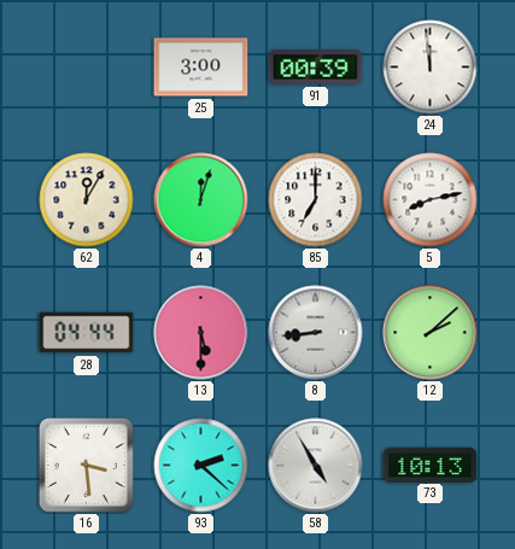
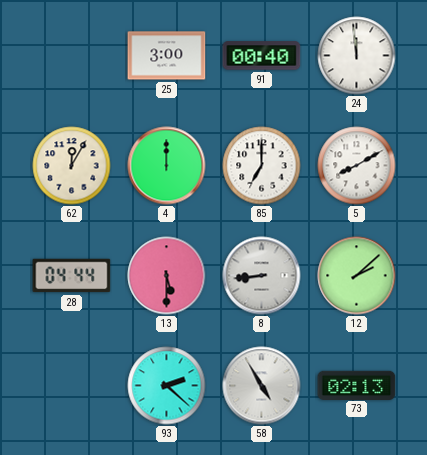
91: 00:39 -> 00:40
4: 12:03 -> 12:00
5: 8:13 -> 8:10
16: 3:29 -> none
73: 10:13 -> 02:13
